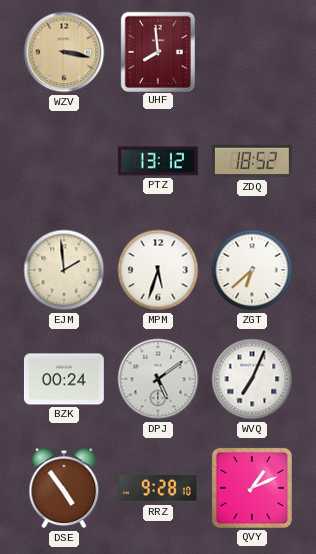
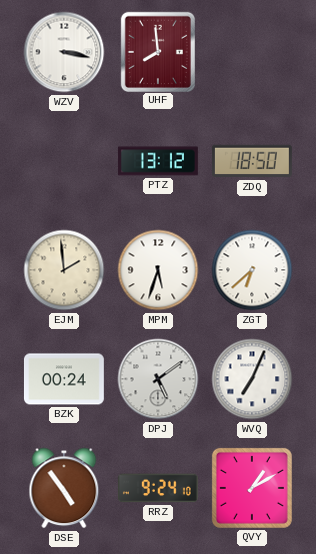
WZV dial: champagne -> white
ZDQ: 18:52 -> 18:50
RRZ: 9:28 -> 9:24
QVY: 1:11 -> 1:10
